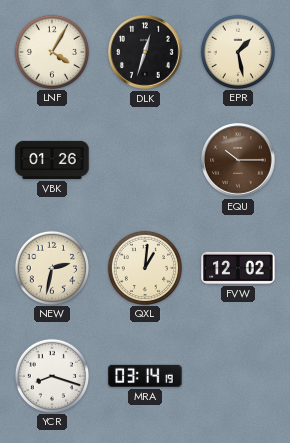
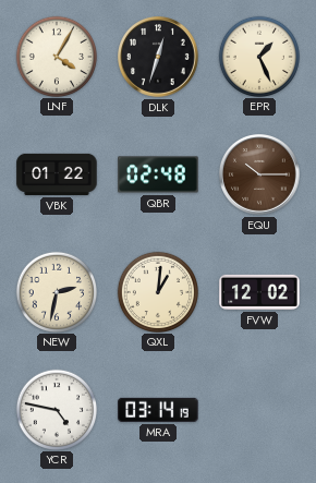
EPR: 1:28 -> 1:26
VBK: 01:26 -> 01:22
QBR: none -> 02:48
YCR: 8:18 -> 4:47
